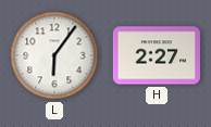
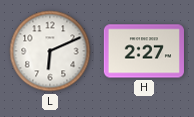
L: 6:06 -> 6:11
